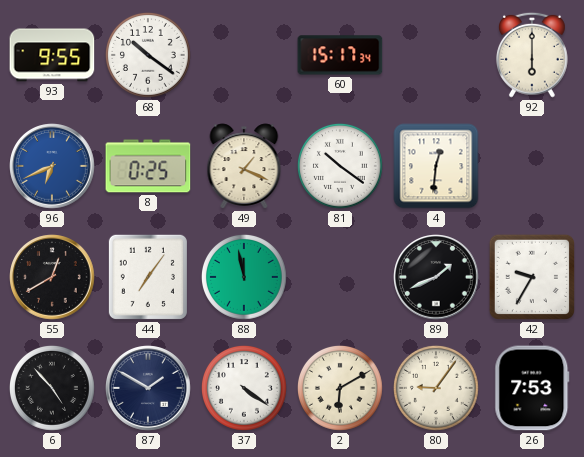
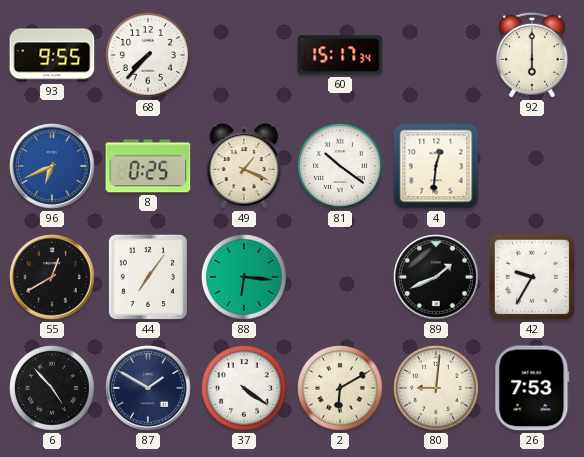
68: 10:21 -> 7:37
88: 11:58 -> 6:16
80: 9:06 -> 9:01
